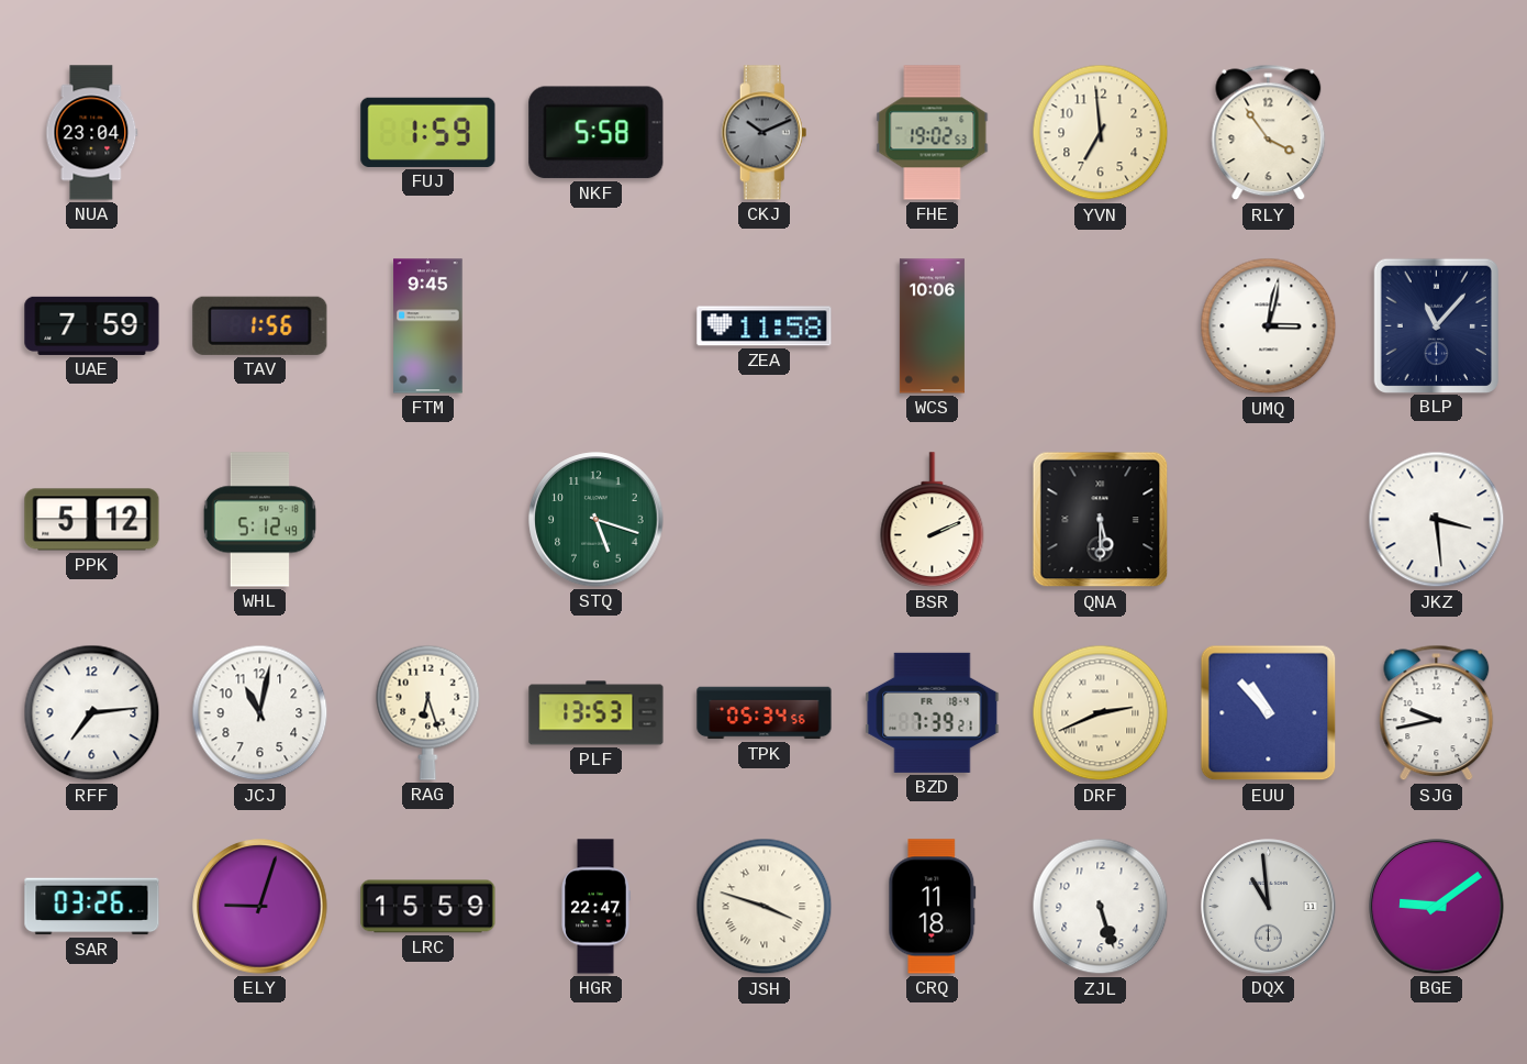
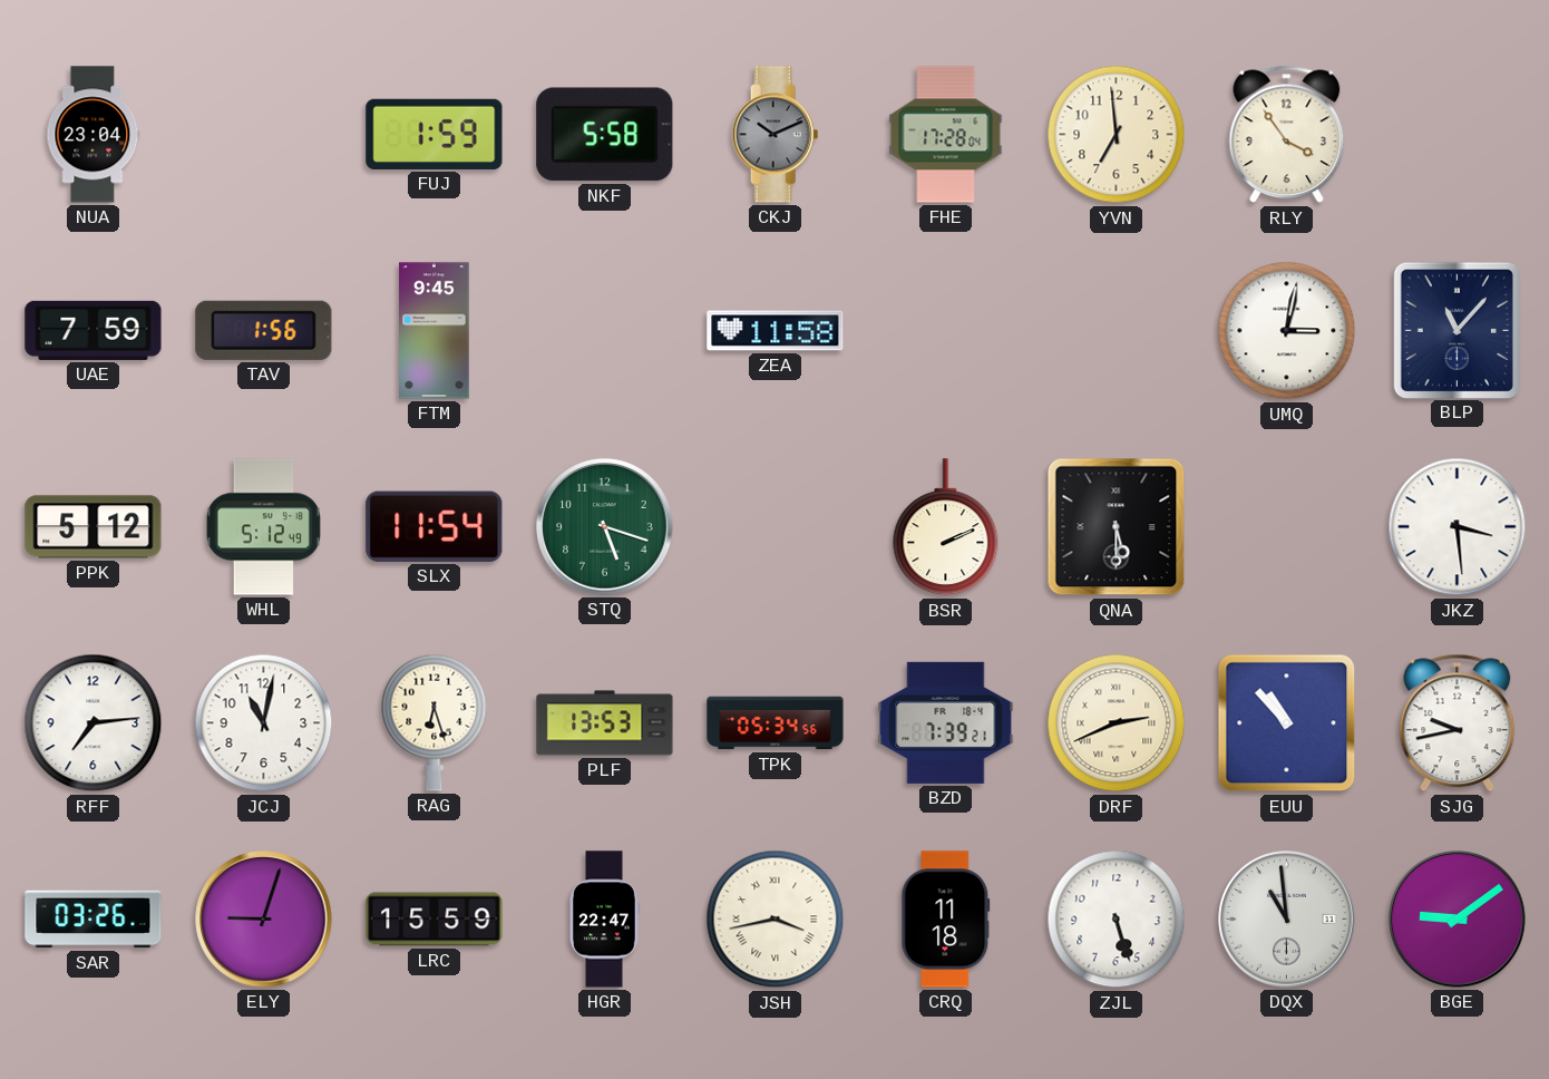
FHE: 19:02 -> 17:28
WCS: 10:06 -> none
SLX: none -> 11:54
JSH: 3:48 -> 3:43
